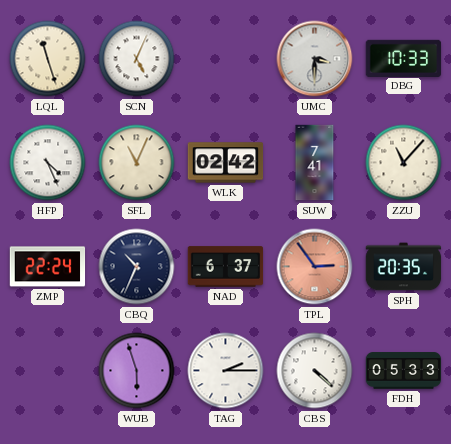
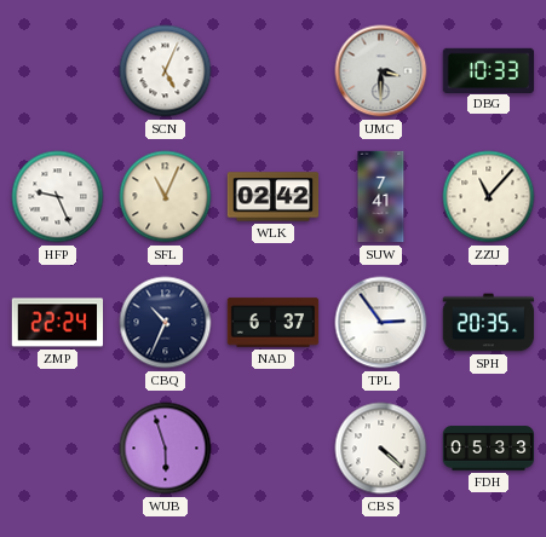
LQL: 11:27 -> none
HFP: 4:26 -> 9:26
TPL dial: salmon -> white
TAG: 2:15 -> none
